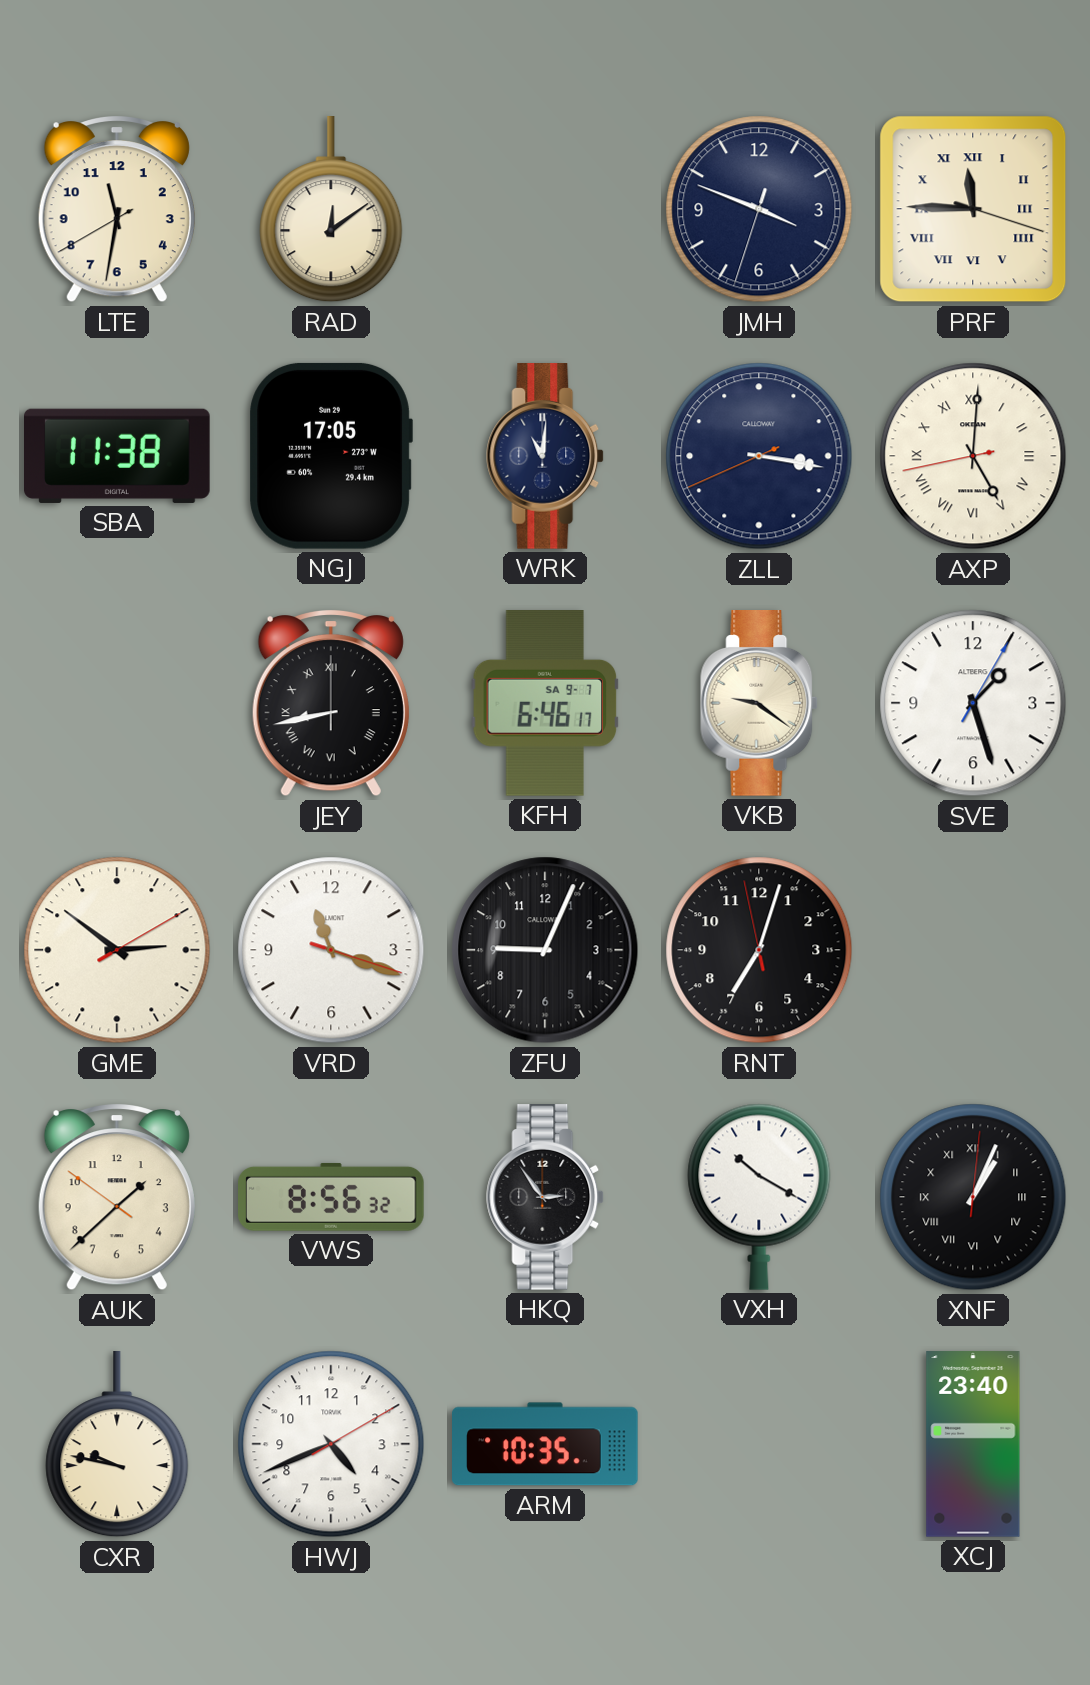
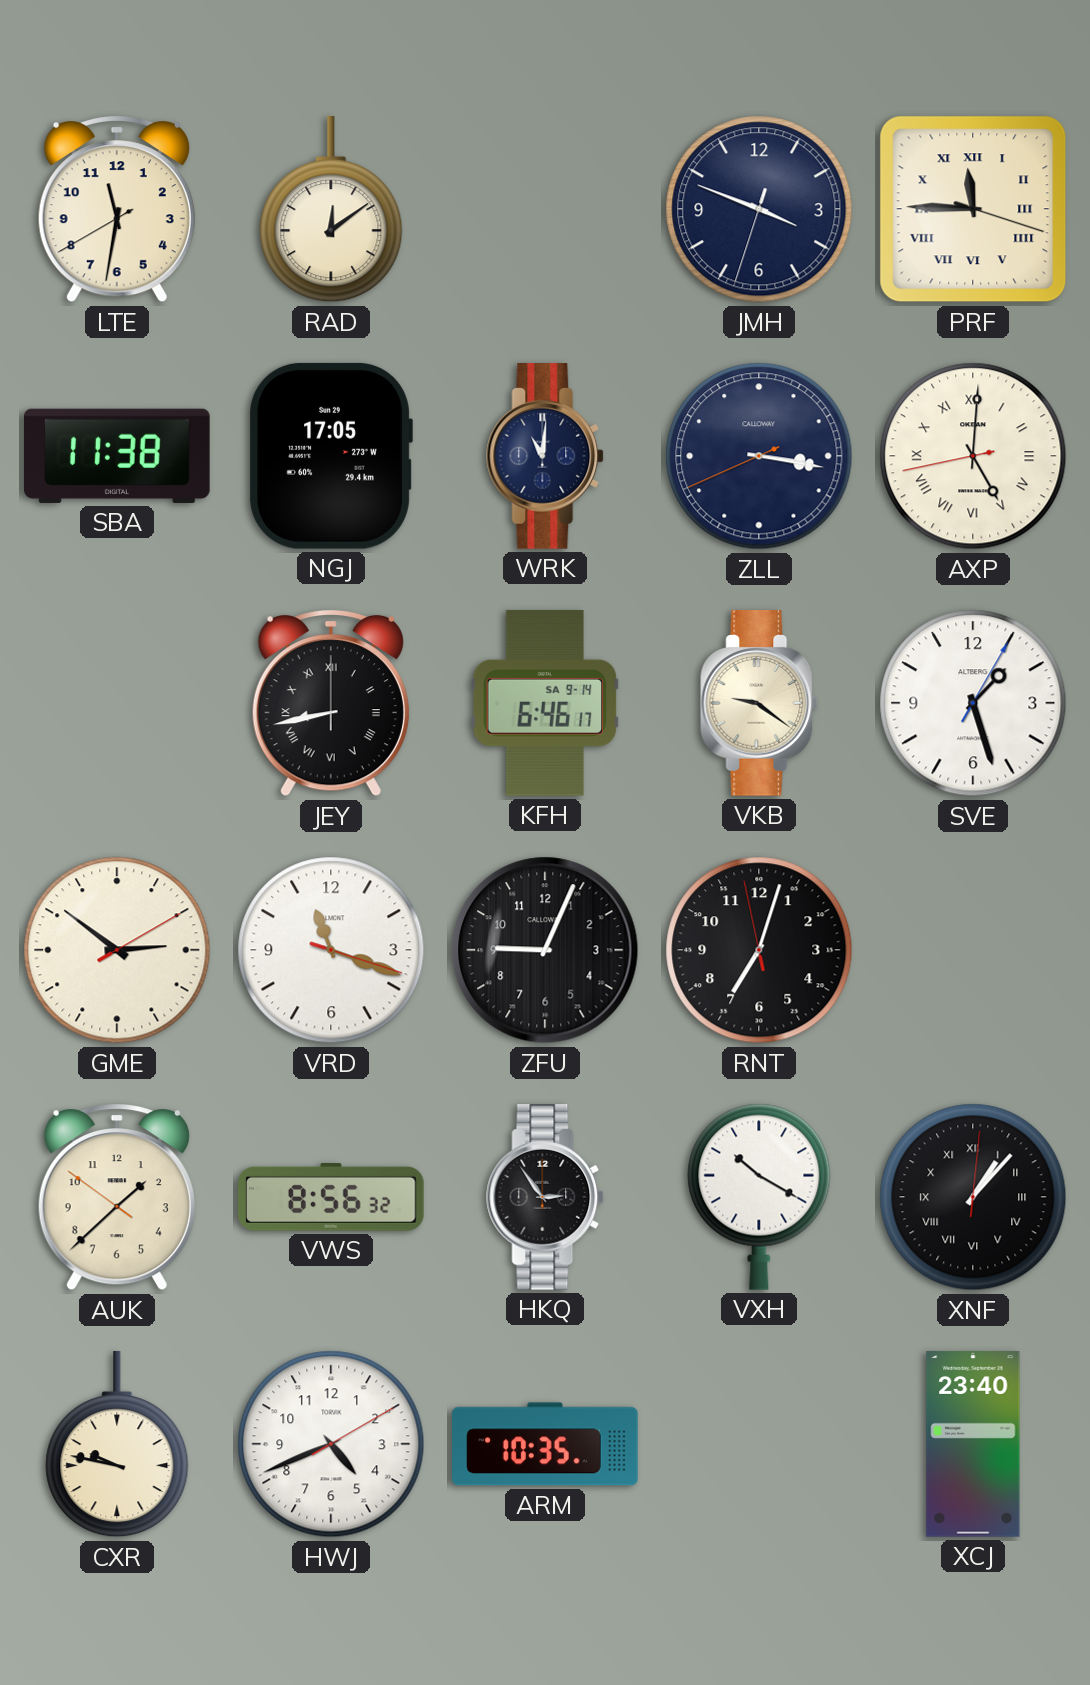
KFH date: SA 9-7 -> SA 9-14
XNF: 1:04 -> 1:07
